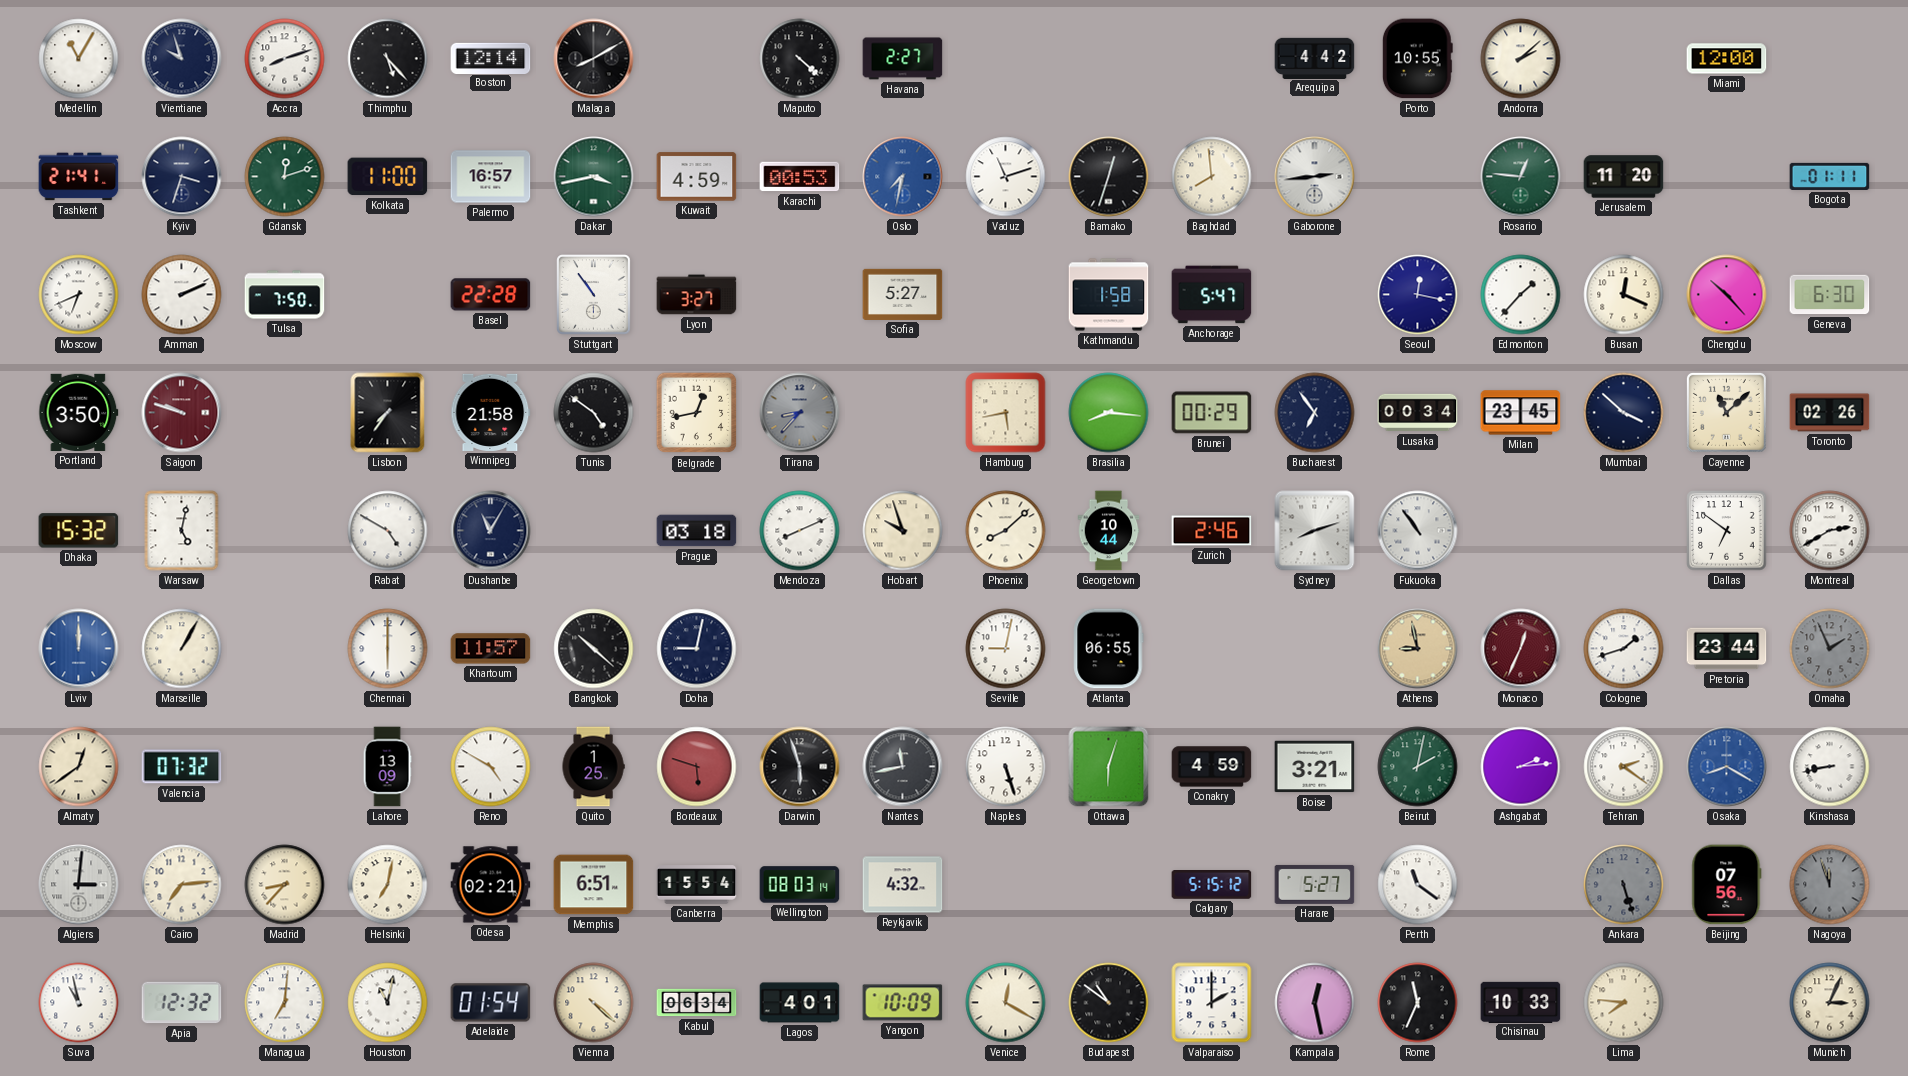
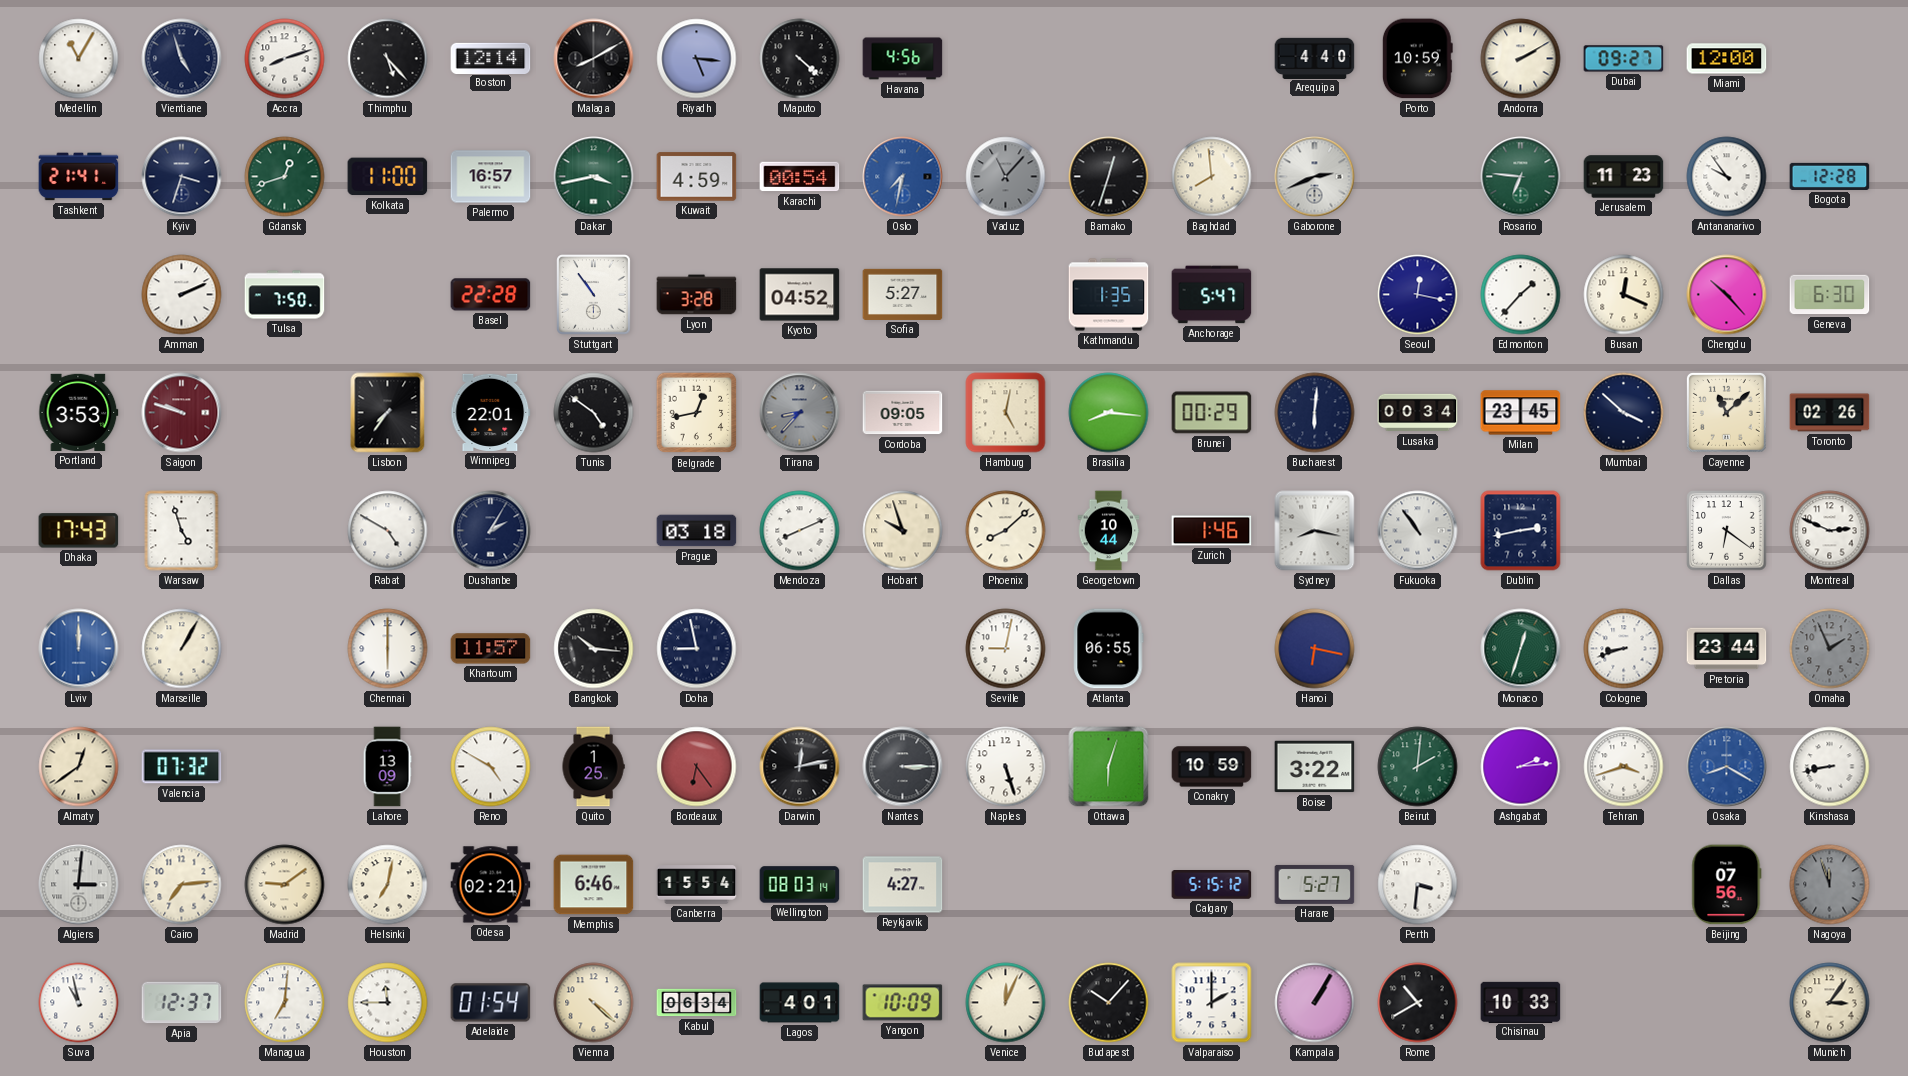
Vientiane: 9:57 -> 4:57
Riyadh: none -> 5:16
Havana: 2:27 -> 4:56
Arequipa: 4:42 -> 4:40
Porto: 10:55 -> 10:59
Andorra: 2:08 -> 2:10
Dubai: none -> 09:27
Gdansk: 12:12 -> 12:42
Karachi: 00:53 -> 00:54
Vaduz: 11:12 -> 11:07
Vaduz dial: white -> grey
Gaborone: 2:44 -> 2:41
Rosario: 12:46 -> 6:46
Jerusalem: 11:20 -> 11:23
Antananarivo: none -> 9:54
Bogota: 01:11 -> 12:28
Moscow: 6:41 -> none
Lyon: 3:27 -> 3:28
Kyoto: none -> 04:52
Kathmandu: 1:58 -> 1:35
Portland: 3:50 -> 3:53
Winnipeg: 21:58 -> 22:01
Cordoba: none -> 09:05
Hamburg: 5:43 -> 5:02
Bucharest: 6:54 -> 6:01
Dhaka: 15:32 -> 17:43
Warsaw: 5:02 -> 4:57
Dushanbe: 11:05 -> 2:05
Zurich: 2:46 -> 1:46
Sydney: 8:12 -> 8:17
Dublin: none -> 2:43
Dallas: 6:51 -> 6:21
Montreal: 2:40 -> 2:49
Bangkok: 10:22 -> 10:16
Doha: 9:02 -> 8:58
Hanoi: none -> 6:17
Athens: 8:58 -> none
Monaco: 12:34 -> 12:33
Monaco dial: burgundy -> green
Cologne: 1:42 -> 8:42
Bordeaux: 5:48 -> 6:24
Darwin: 5:57 -> 12:13
Nantes: 11:43 -> 3:15
Conakry: 4:59 -> 10:59
Boise: 3:21 -> 3:22
Beirut: 2:02 -> 2:01
Tehran: 2:21 -> 3:42
Madrid: 8:37 -> 9:09
Memphis: 6:51 -> 6:46
Reykjavik: 4:32 -> 4:27
Perth: 11:21 -> 3:31
Ankara: 5:27 -> none
Apia: 12:32 -> 12:37
Houston: 11:02 -> 11:45
Venice: 12:20 -> 12:04
Budapest: 10:51 -> 10:07
Kampala: 12:28 -> 1:05
Rome: 11:34 -> 10:40
Lima: 7:46 -> none
Munich: 3:04 -> 3:06
